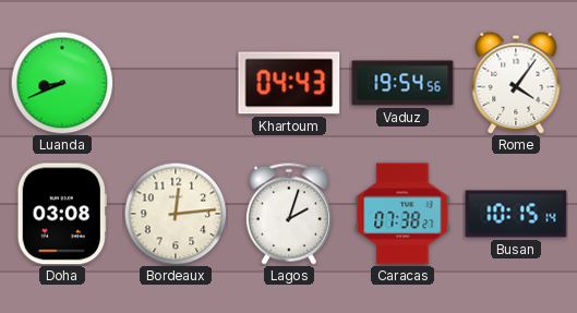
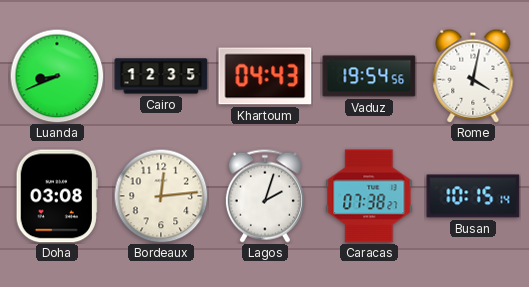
Cairo: none -> 12:35
Rome: 4:06 -> 4:02
